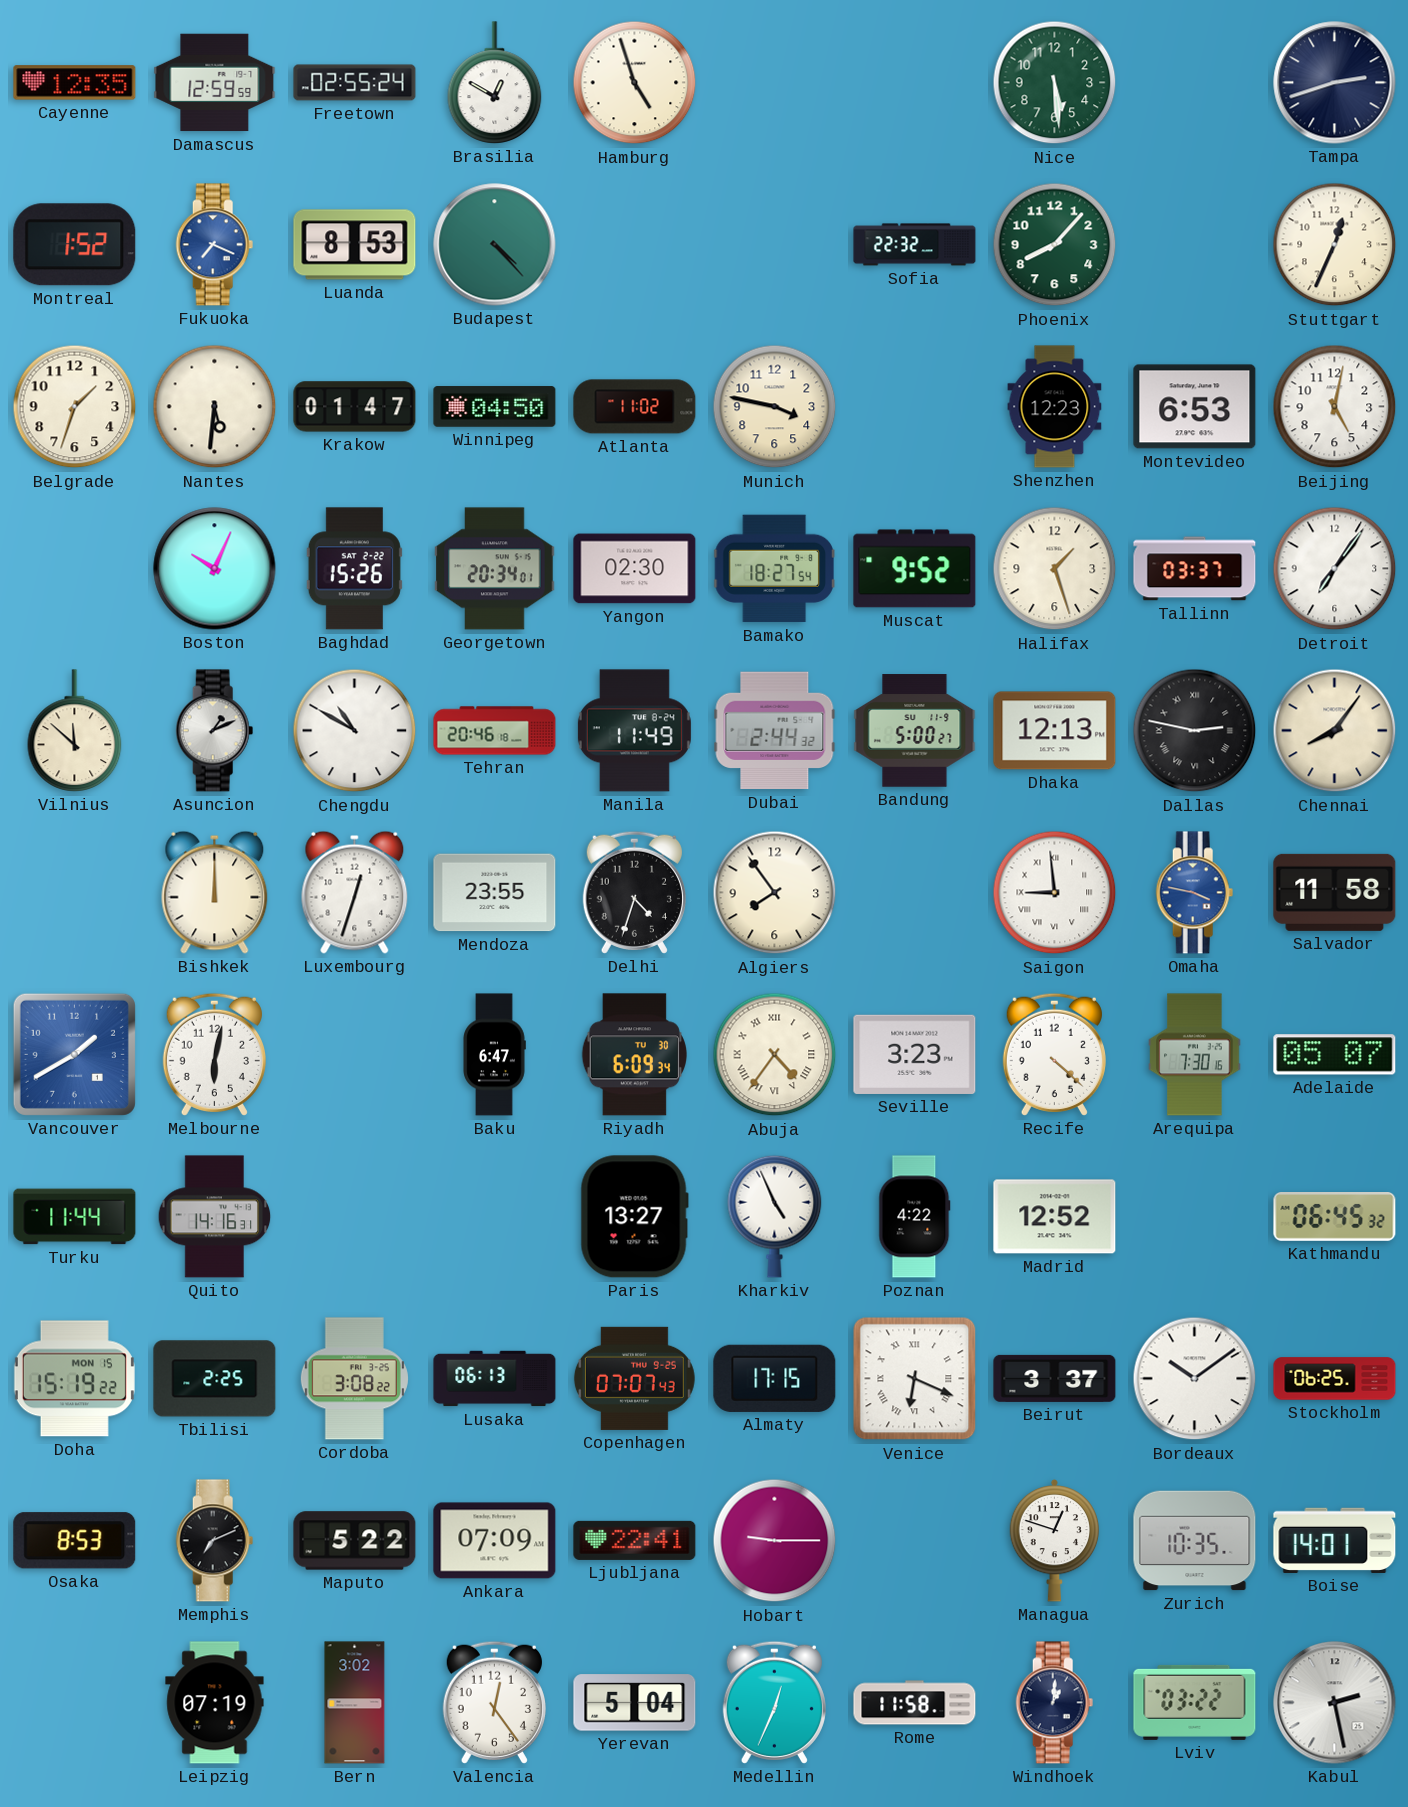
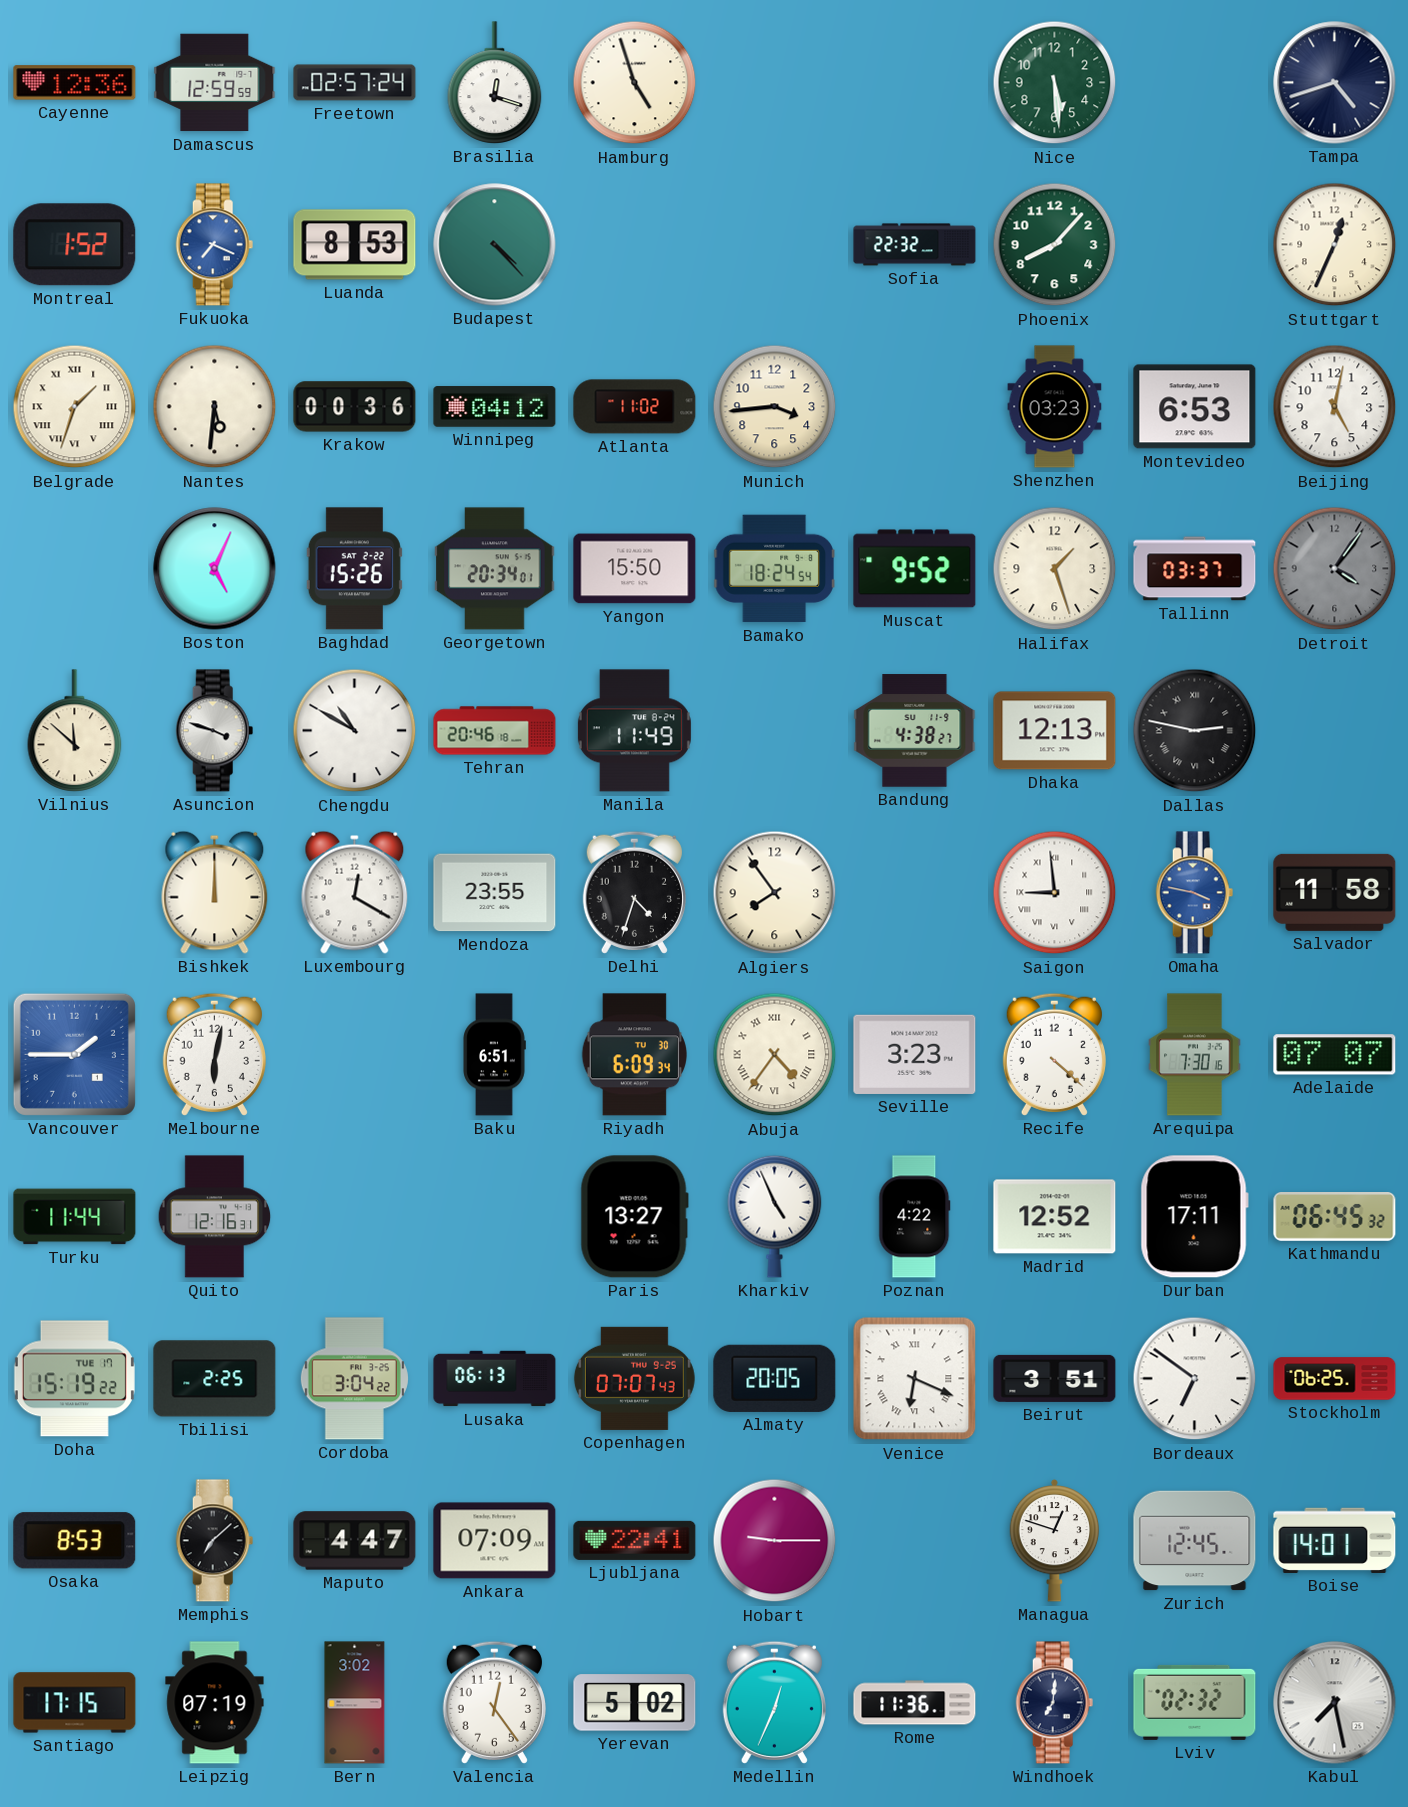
Cayenne: 12:35 -> 12:36
Freetown: 02:55 -> 02:57
Brasilia: 12:50 -> 12:18
Tampa: 2:42 -> 4:42
Belgrade numerals: Arabic -> Roman
Krakow: 01:47 -> 00:36
Winnipeg: 04:50 -> 04:12
Munich: 3:47 -> 3:44
Shenzhen: 12:23 -> 03:23
Boston: 10:04 -> 5:04
Yangon: 02:30 -> 15:50
Bamako: 18:27 -> 18:24
Detroit: 7:06 -> 4:06
Detroit dial: white -> grey
Asuncion: 1:11 -> 3:48
Dubai: 2:44 -> none
Bandung: 5:00 -> 4:38
Chennai: 8:06 -> none
Luxembourg: 12:33 -> 12:20
Vancouver: 1:40 -> 1:45
Baku: 6:47 -> 6:51
Adelaide: 05:07 -> 07:07
Quito: 14:16 -> 12:16
Durban: none -> 17:11
Doha date: MON 15 -> TUE 17
Cordoba: 3:08 -> 3:04
Almaty: 17:15 -> 20:05
Beirut: 3:37 -> 3:51
Bordeaux: 10:09 -> 6:51
Memphis: 7:11 -> 7:08
Maputo: 5:22 -> 4:47
Zurich: 10:35 -> 12:45
Santiago: none -> 17:15
Yerevan: 5:04 -> 5:02
Rome: 11:58 -> 11:36
Windhoek: 1:01 -> 7:01
Lviv: 03:22 -> 02:32
Kabul: 2:28 -> 7:28
